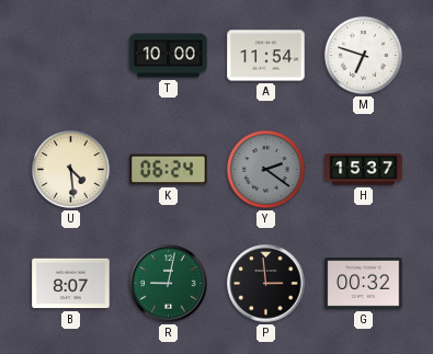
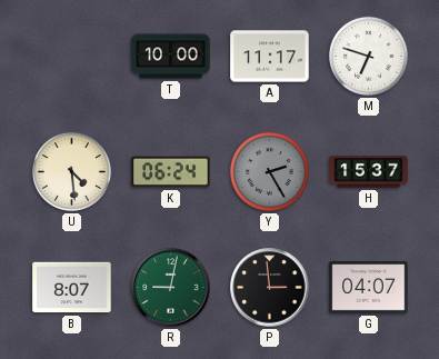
A: 11:54 -> 11:17
Y: 2:21 -> 2:25
G: 00:32 -> 04:07
